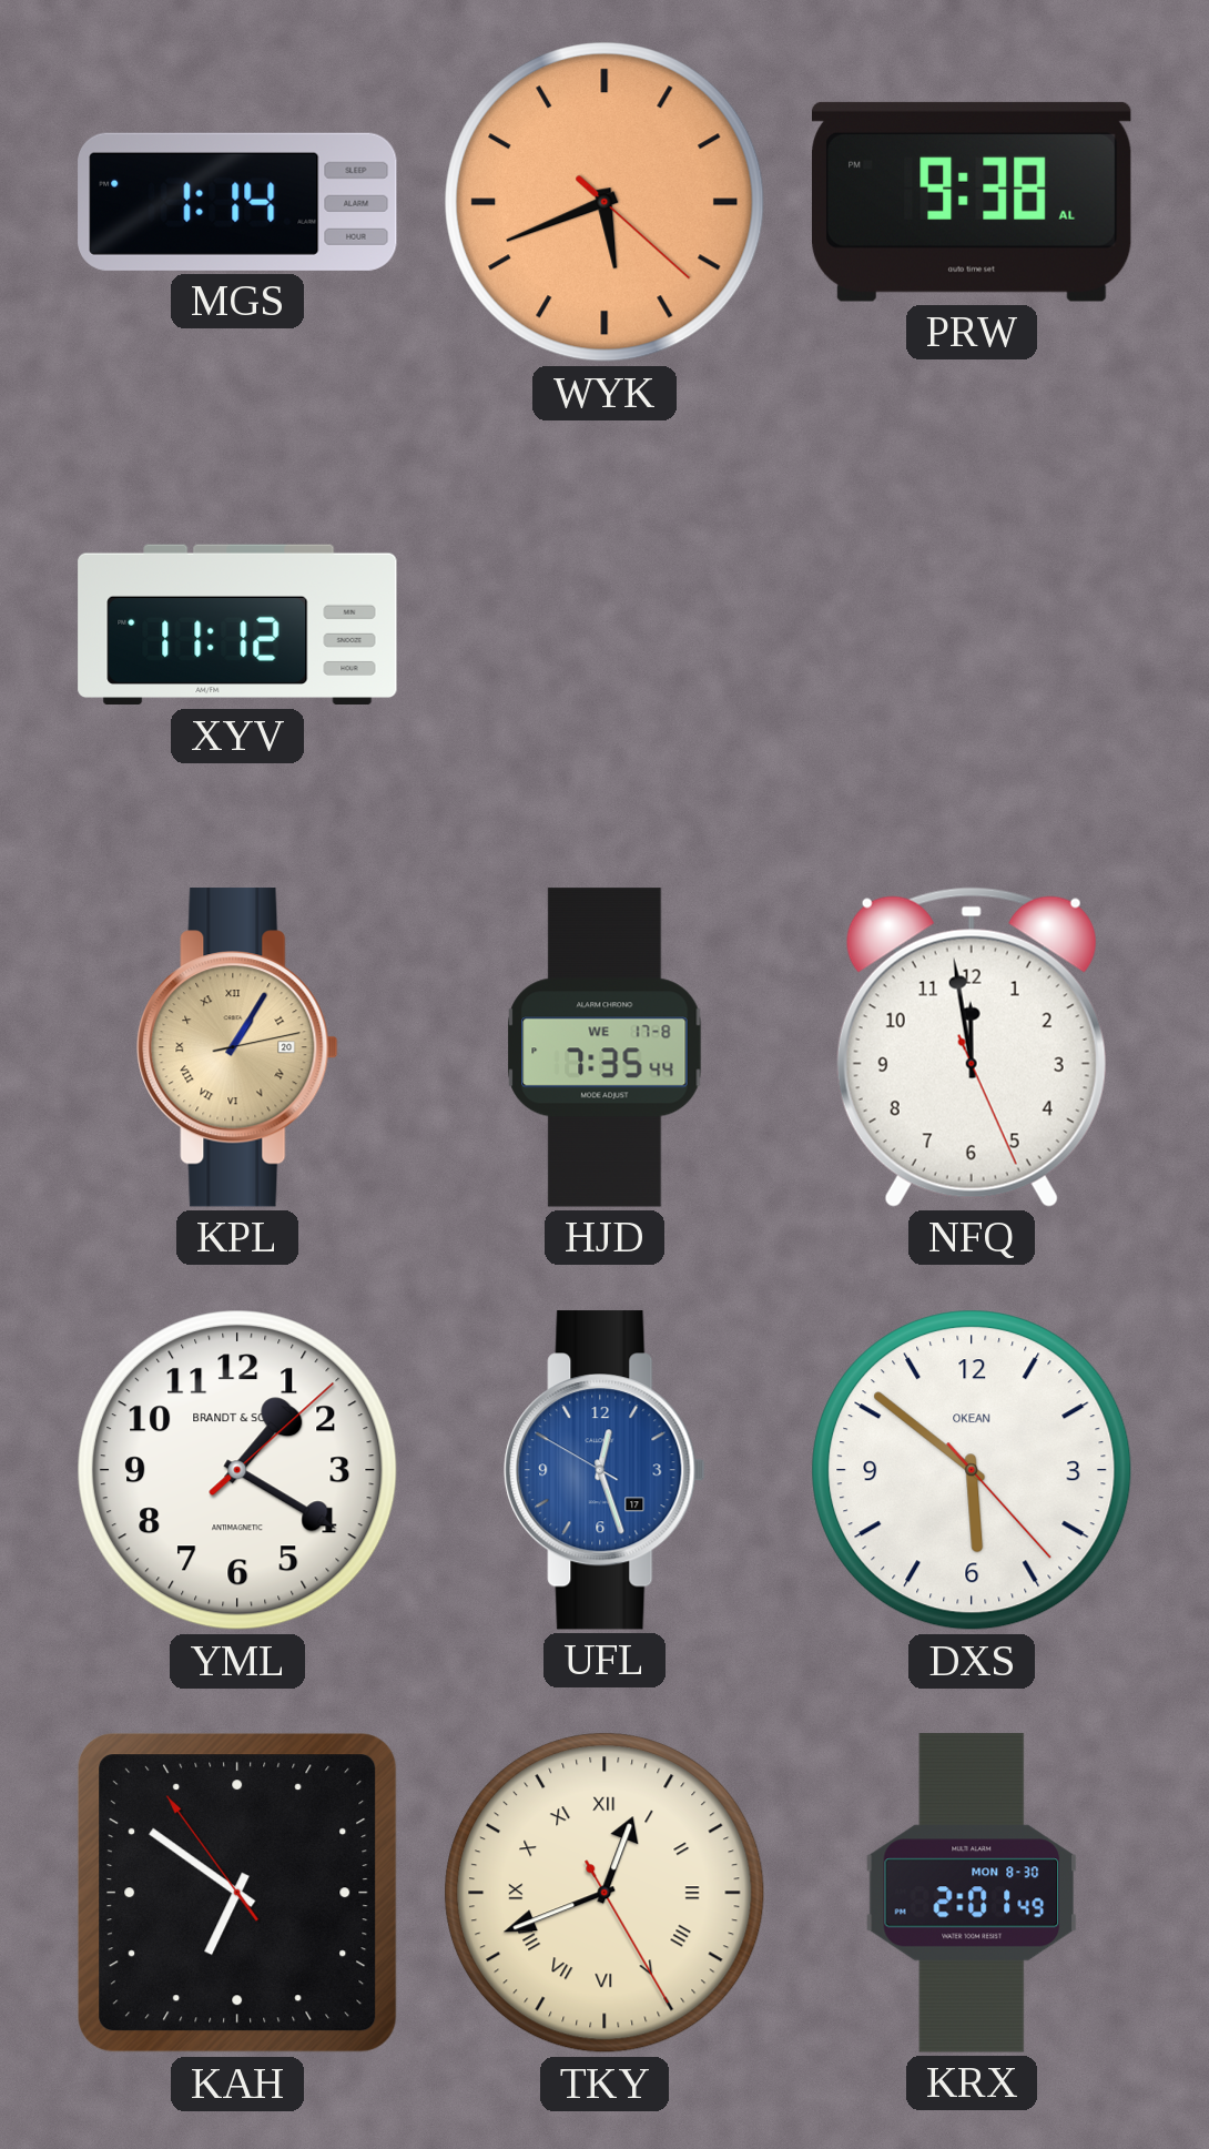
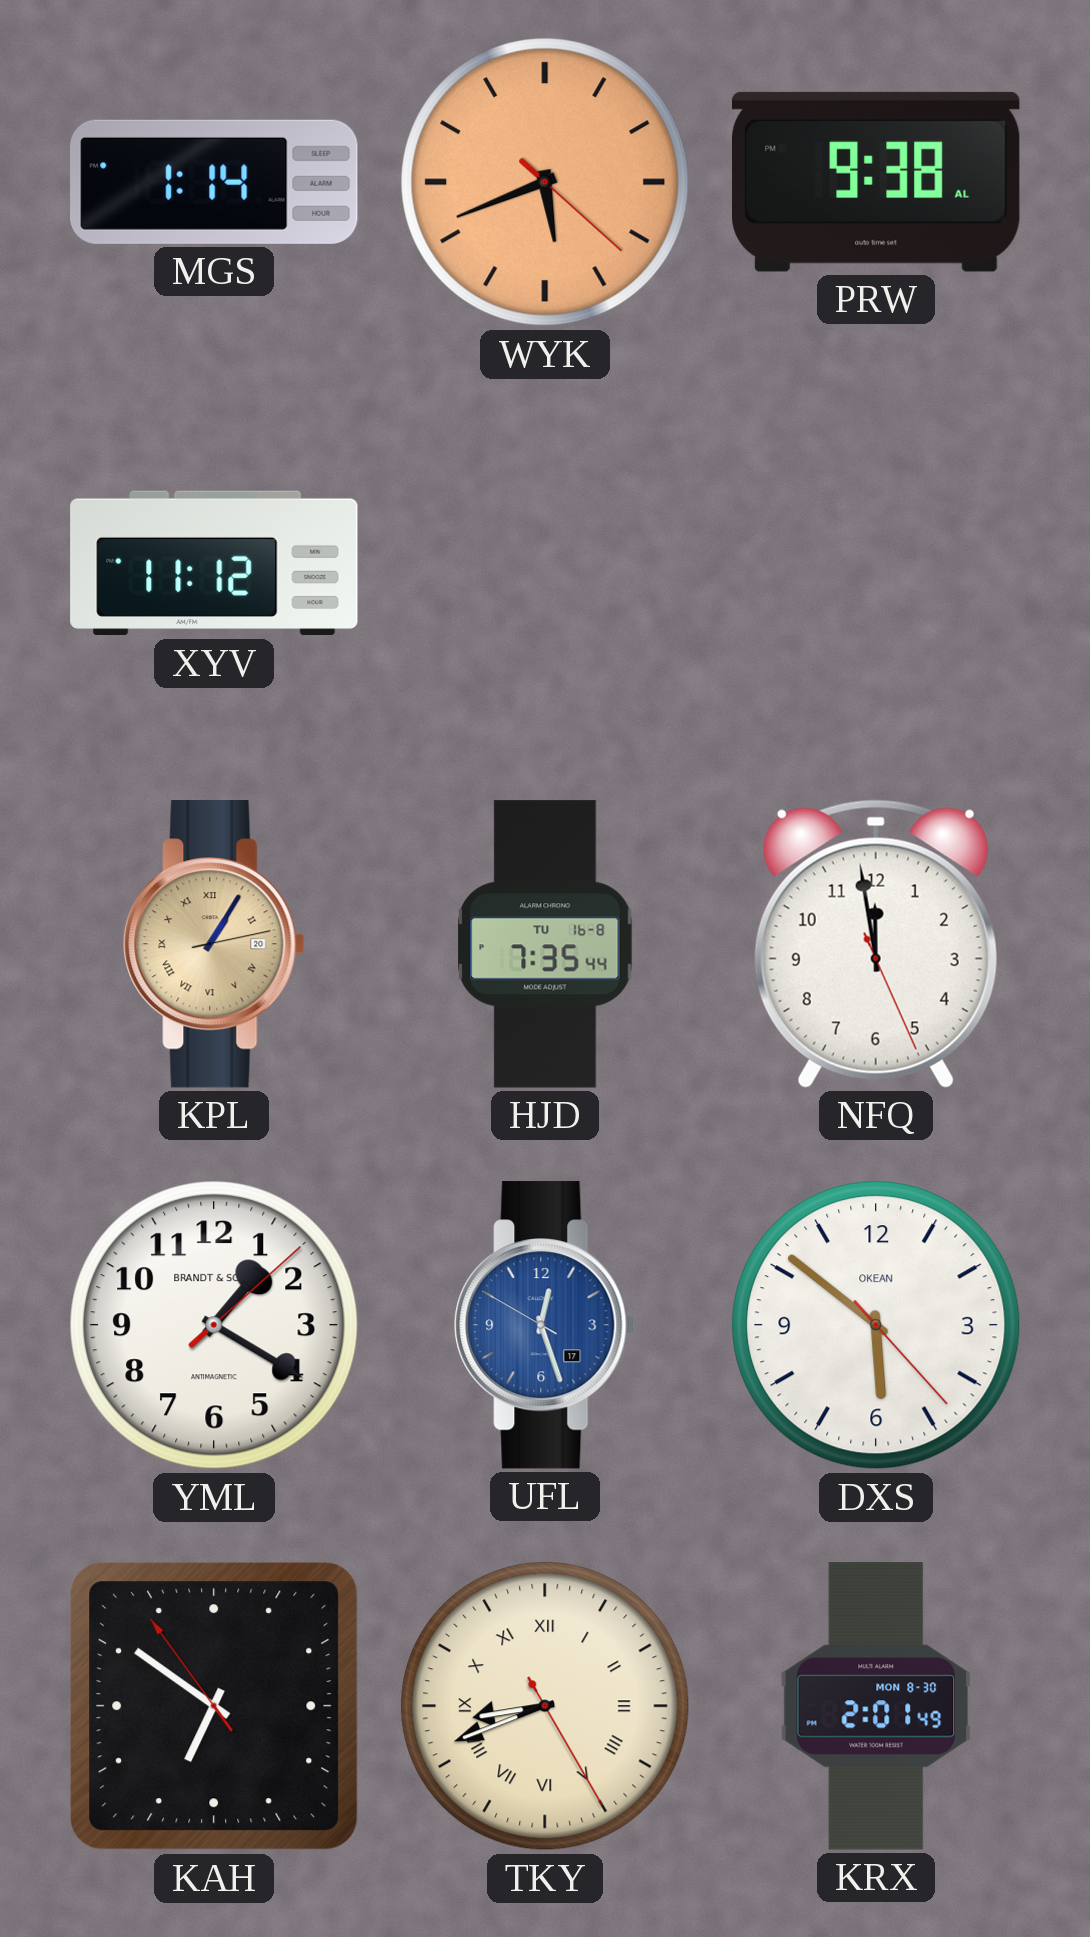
HJD date: WE 17-8 -> TU 16-8
TKY: 12:41 -> 8:41
